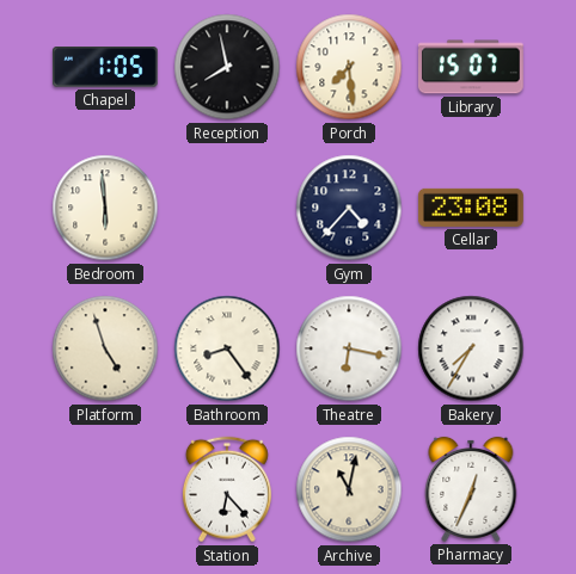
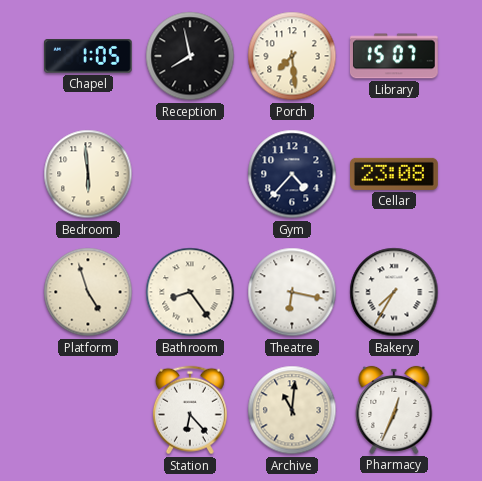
Archive: 11:02 -> 11:01
